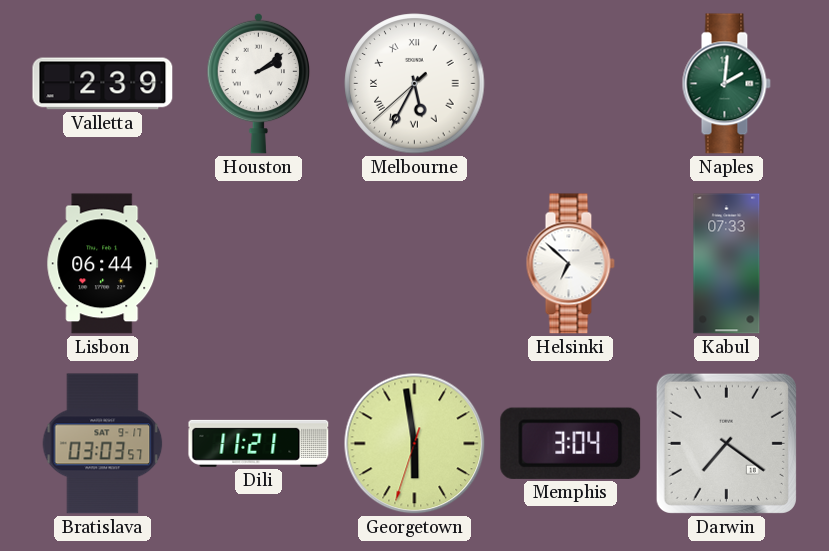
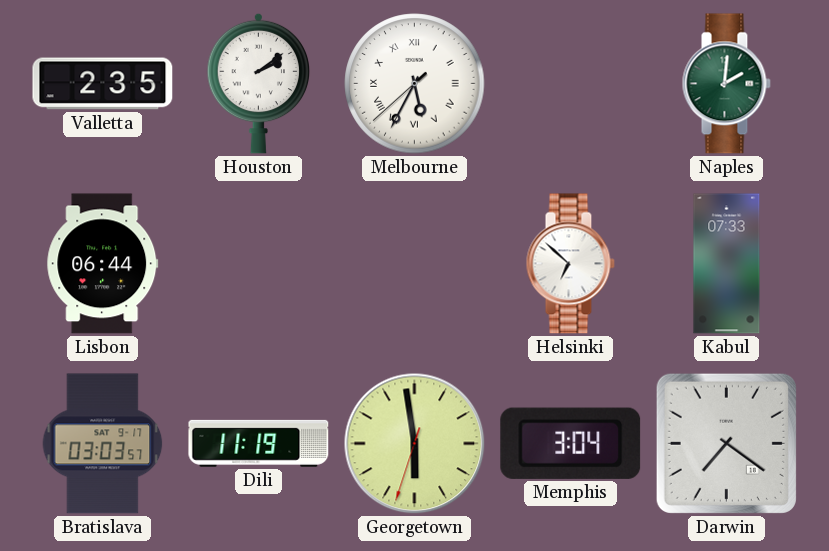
Valletta: 2:39 -> 2:35
Dili: 11:21 -> 11:19
